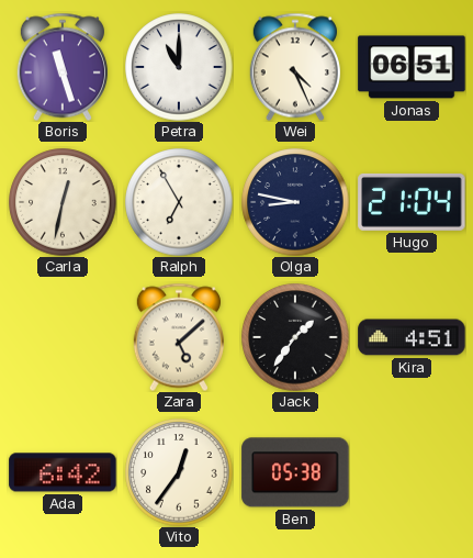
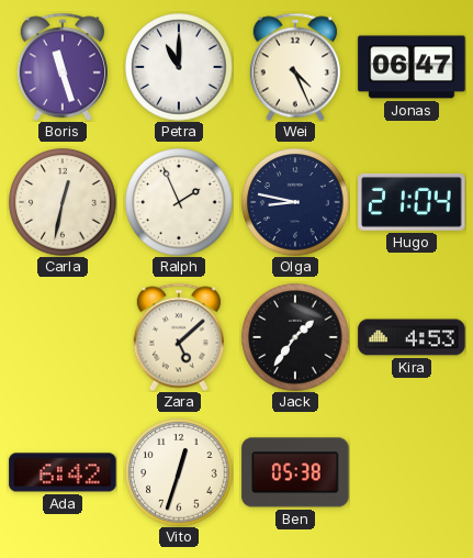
Jonas: 06:51 -> 06:47
Ralph: 6:55 -> 1:56
Kira: 4:51 -> 4:53
Vito: 12:36 -> 12:33
